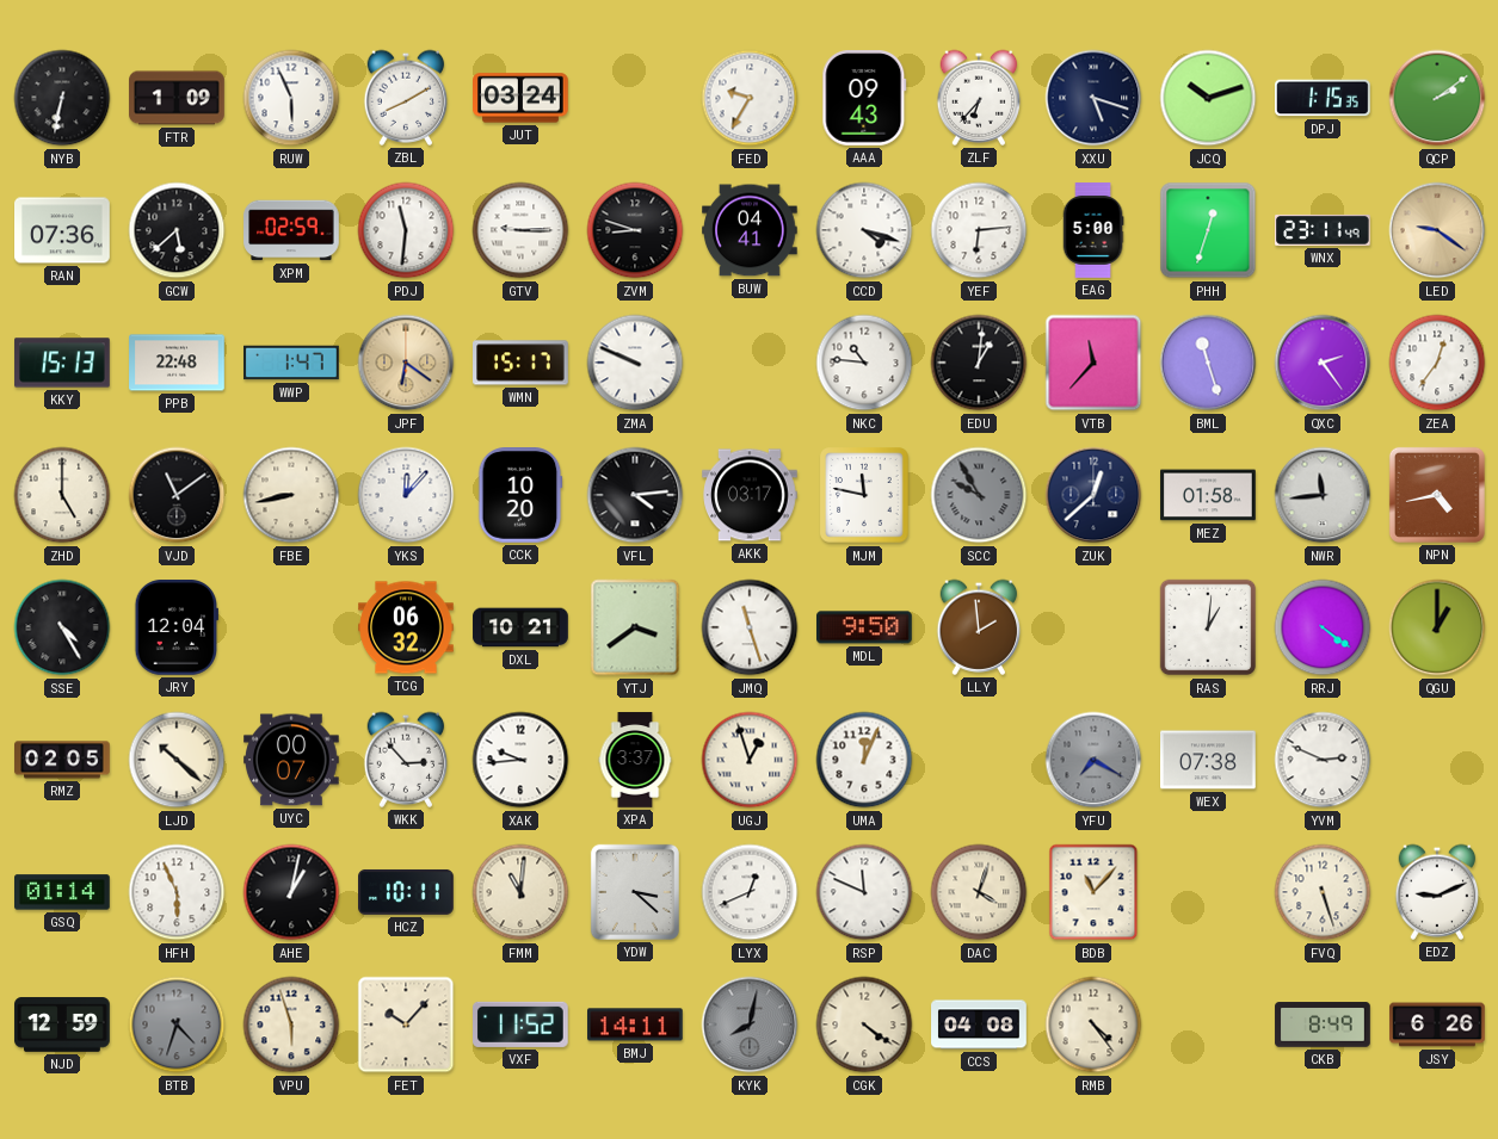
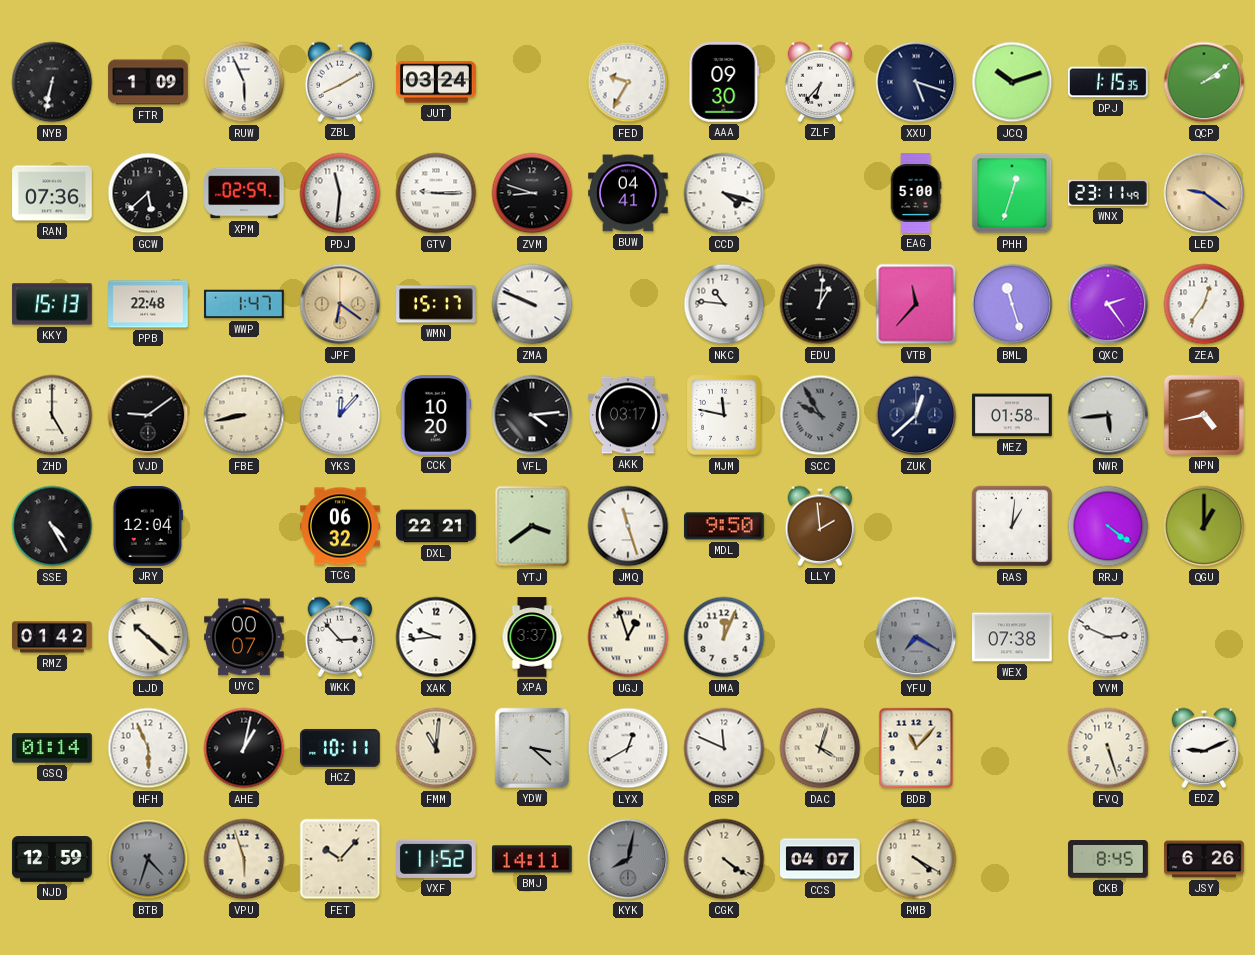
AAA: 09:43 -> 09:30
YEF: 6:14 -> none
VJD: 11:09 -> 9:09
NWR: 11:44 -> 5:44
DXL: 10:21 -> 22:21
RMZ: 02:05 -> 01:42
LYX: 12:41 -> 12:40
CCS: 04:08 -> 04:07
RMB: 4:24 -> 4:20
CKB: 8:49 -> 8:45
